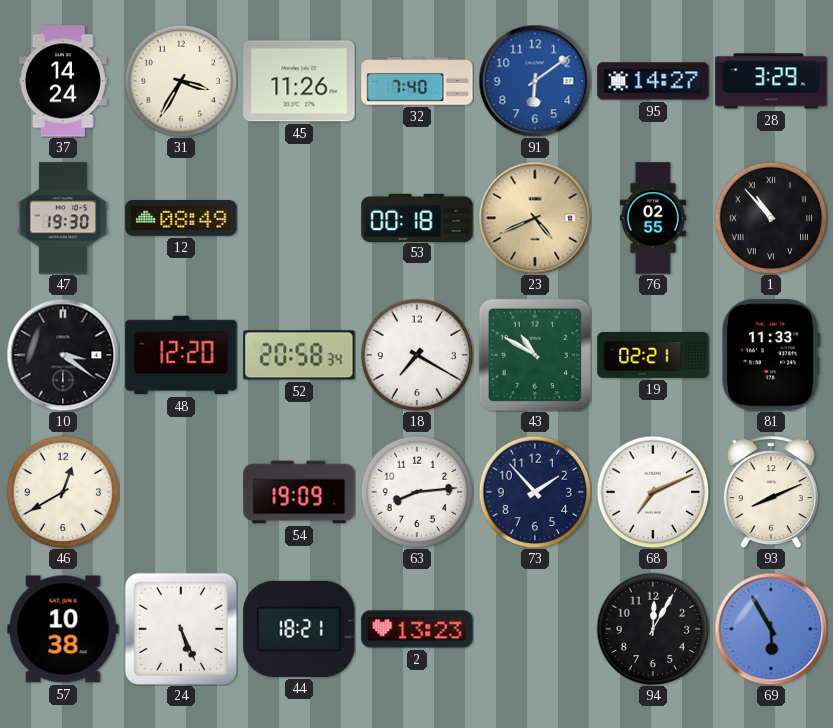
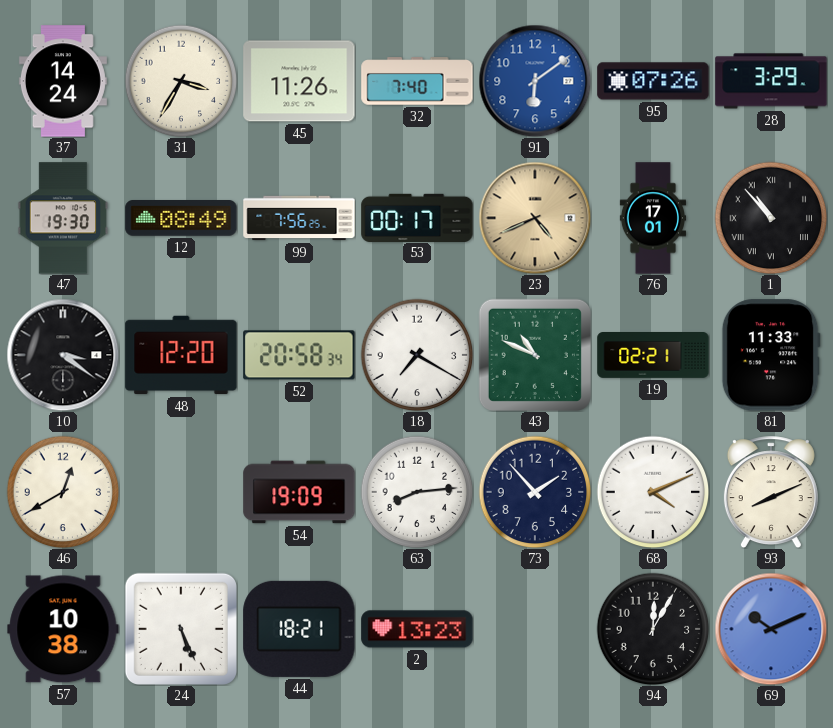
95: 14:27 -> 07:26
99: none -> 7:56
53: 00:18 -> 00:17
76: 02:55 -> 17:01
43: 10:50 -> 10:49
68: 7:11 -> 4:11
69: 5:55 -> 10:11
